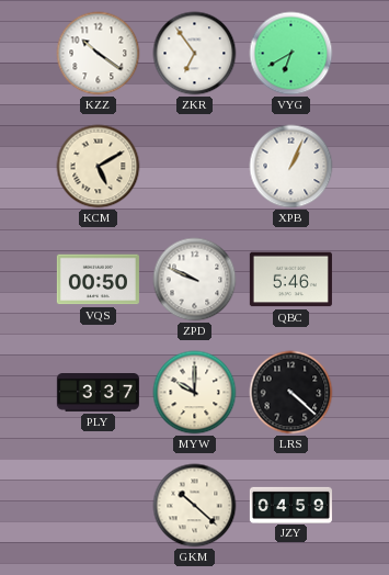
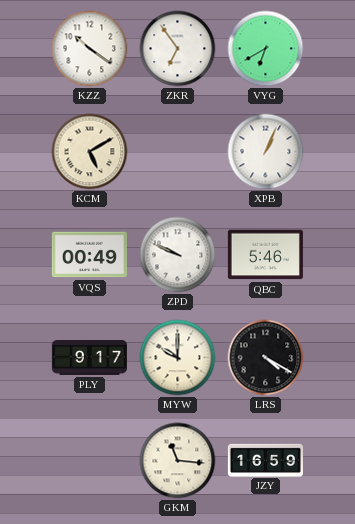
VQS: 00:50 -> 00:49
PLY: 3:37 -> 9:17
LRS: 4:22 -> 4:20
GKM: 10:22 -> 11:16
JZY: 04:59 -> 16:59
